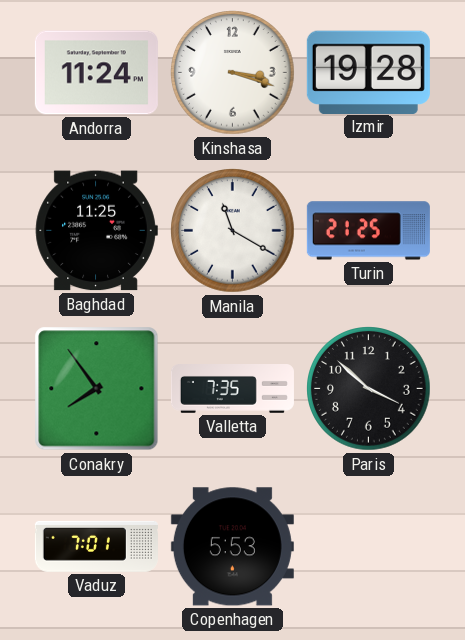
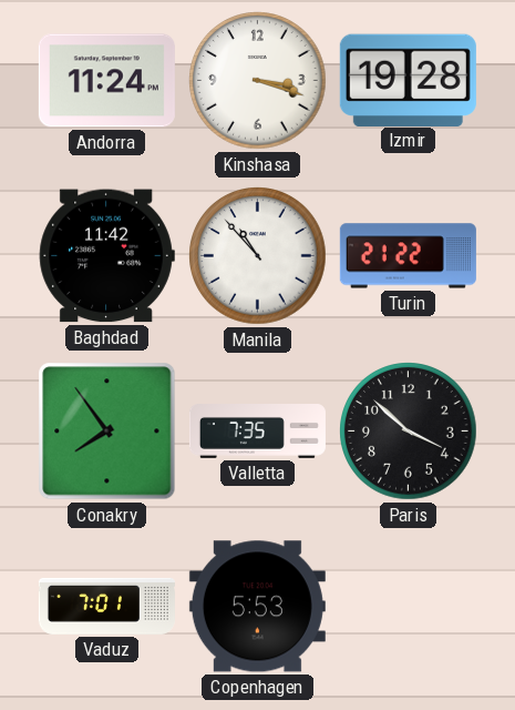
Baghdad: 11:25 -> 11:42
Manila: 11:20 -> 10:53
Turin: 21:25 -> 21:22
